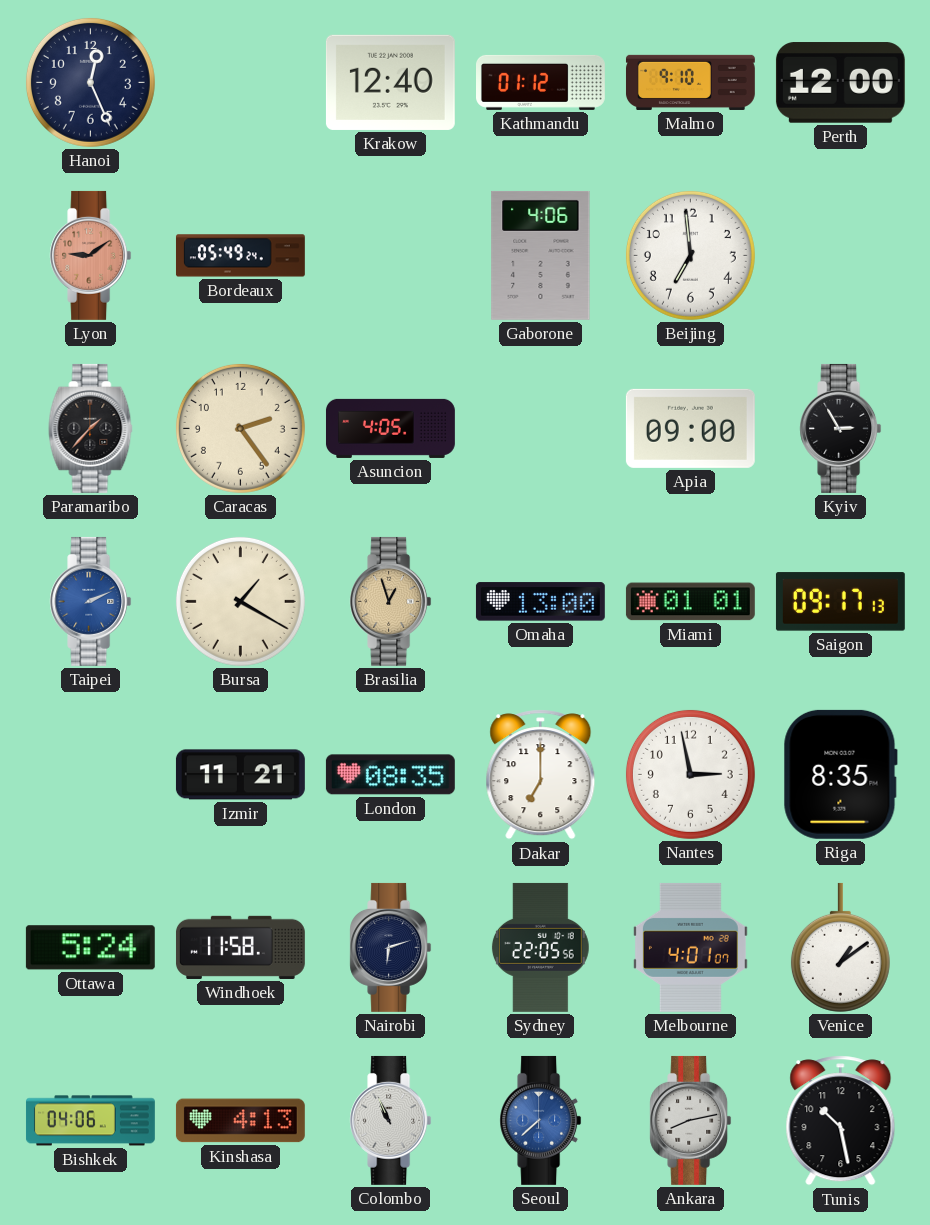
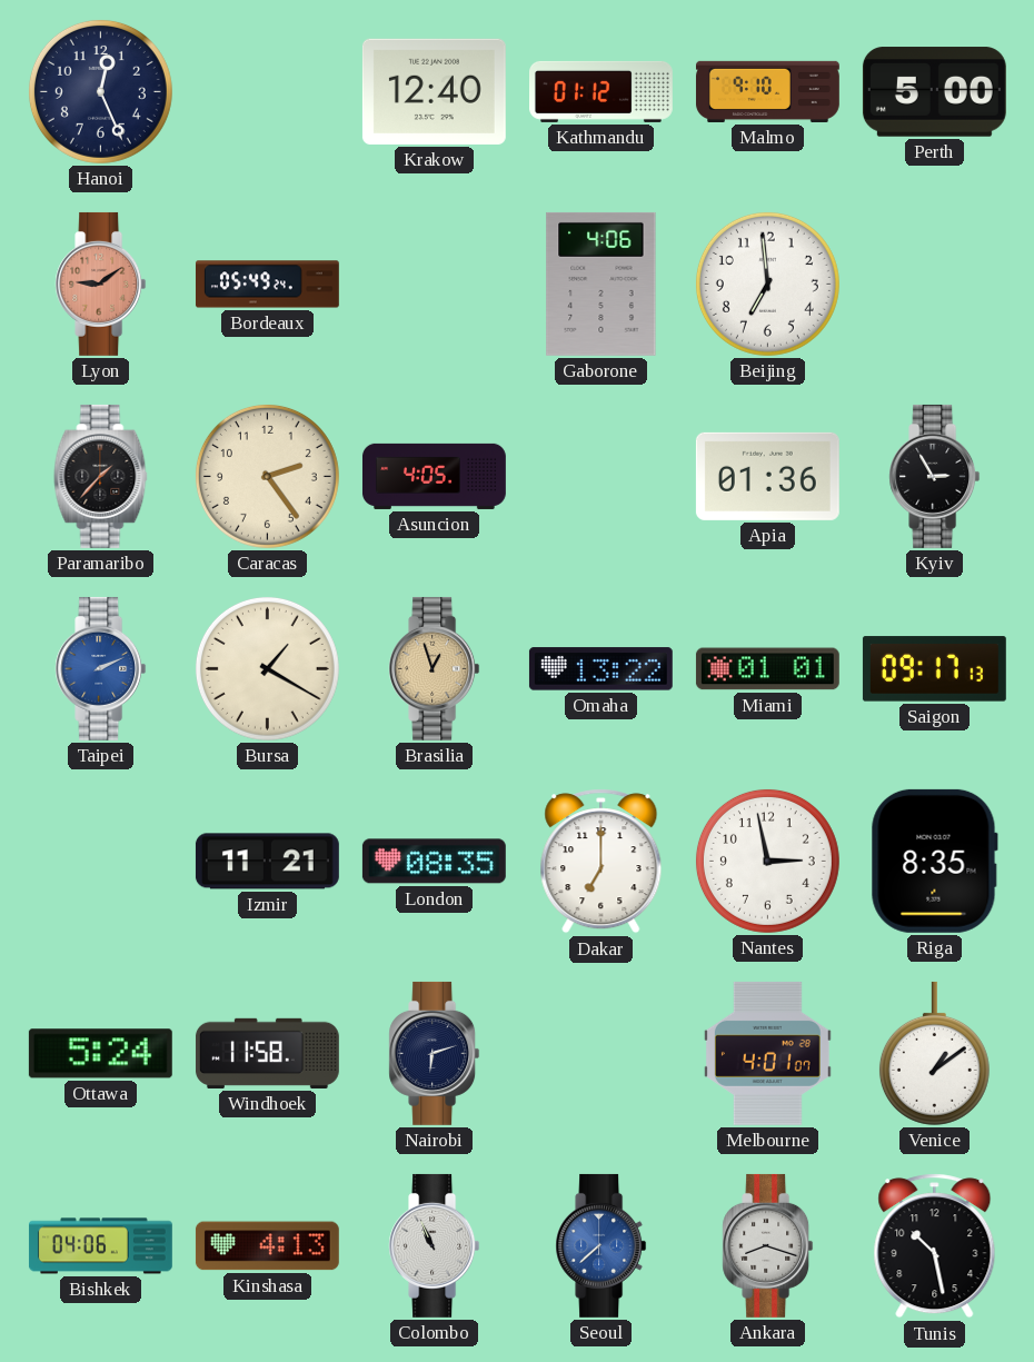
Perth: 12:00 -> 5:00
Apia: 09:00 -> 01:36
Omaha: 13:00 -> 13:22
Sydney: 22:05 -> none
Ankara: 8:13 -> 8:18
